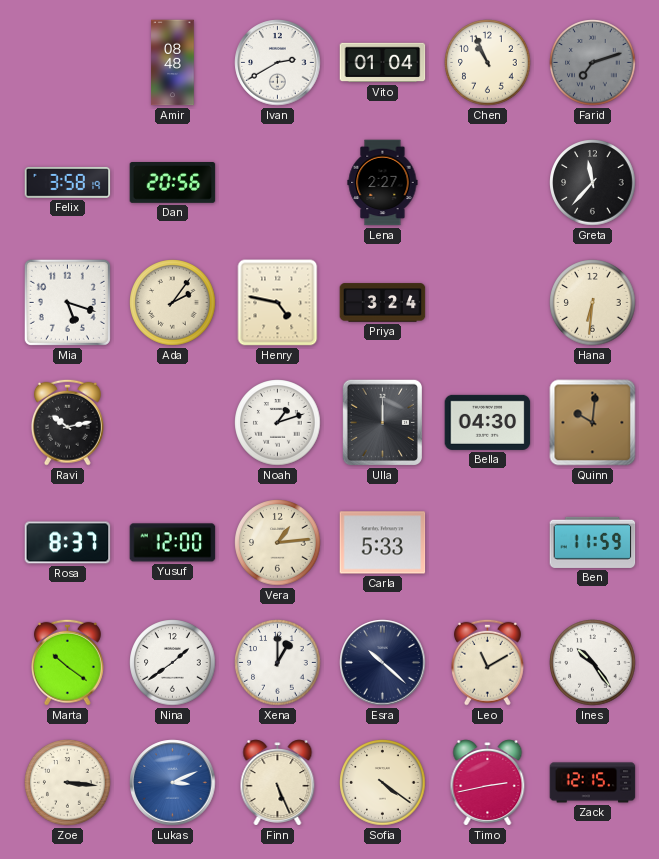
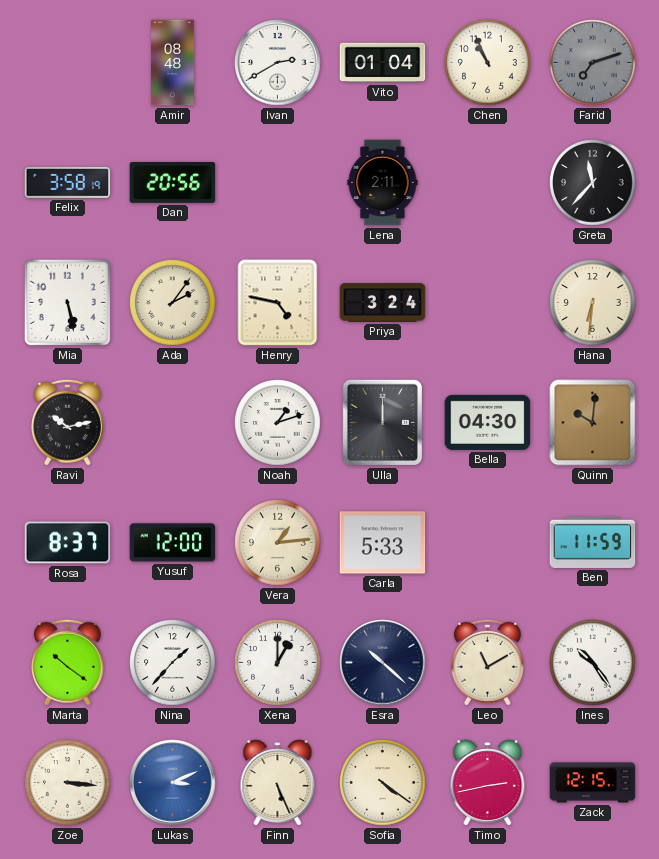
Lena: 2:27 -> 2:11
Mia: 5:18 -> 5:28
Nina: 1:39 -> 1:37
